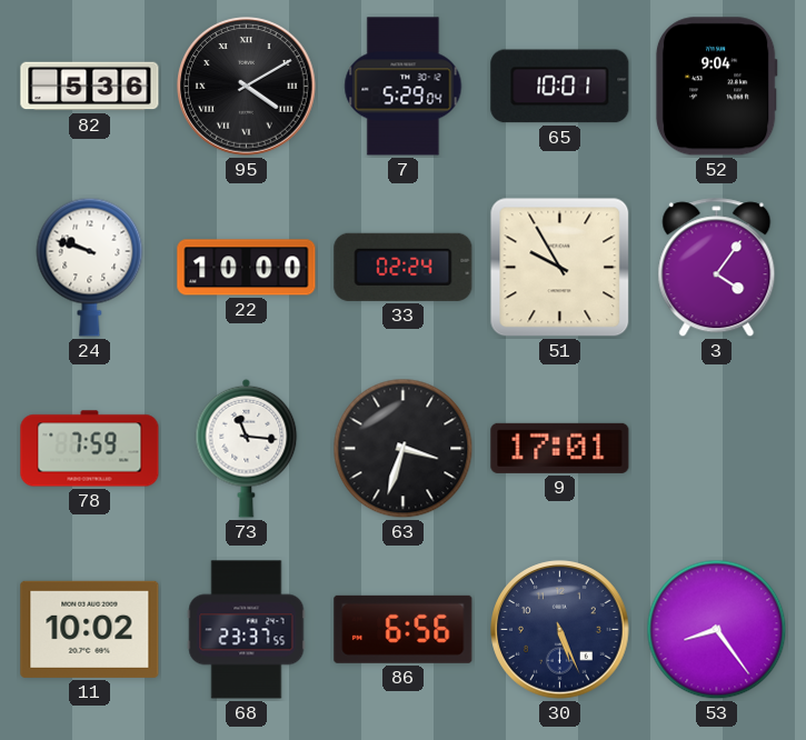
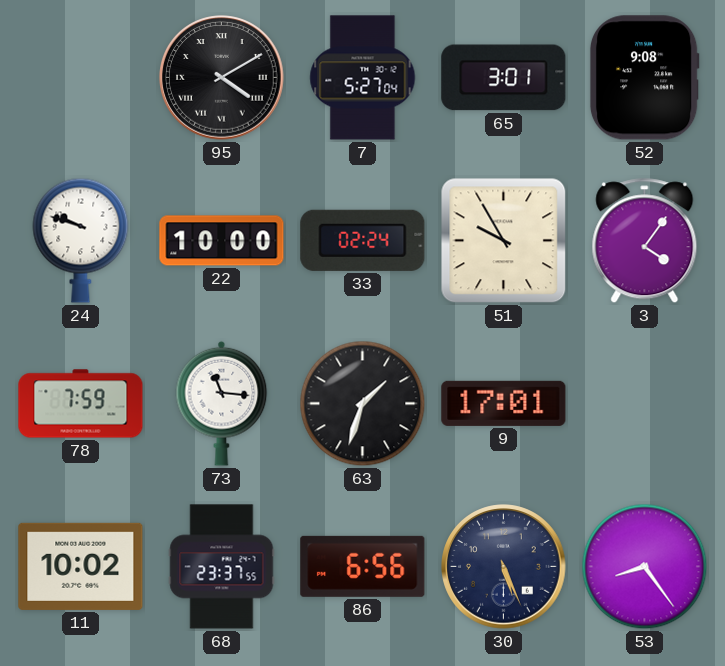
82: 5:36 -> none
7: 5:29 -> 5:27
65: 10:01 -> 3:01
52: 9:04 -> 9:08
63: 3:33 -> 1:33
